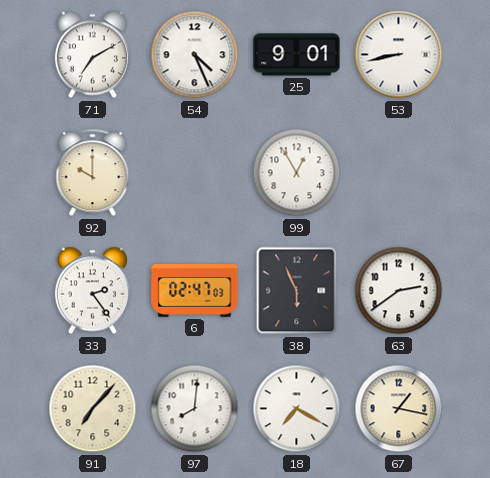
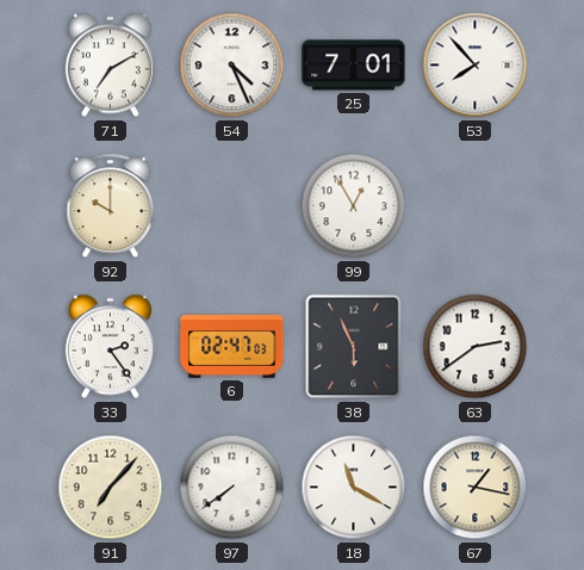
25: 9:01 -> 7:01
53: 8:43 -> 7:53
97: 8:01 -> 7:39
18: 7:20 -> 11:20
